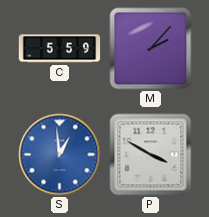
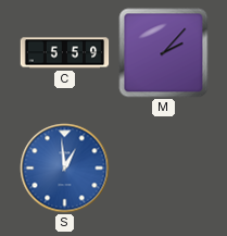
P: 3:50 -> none
